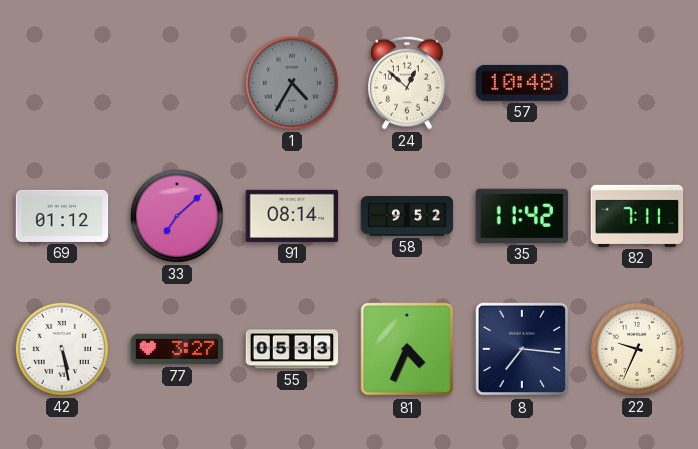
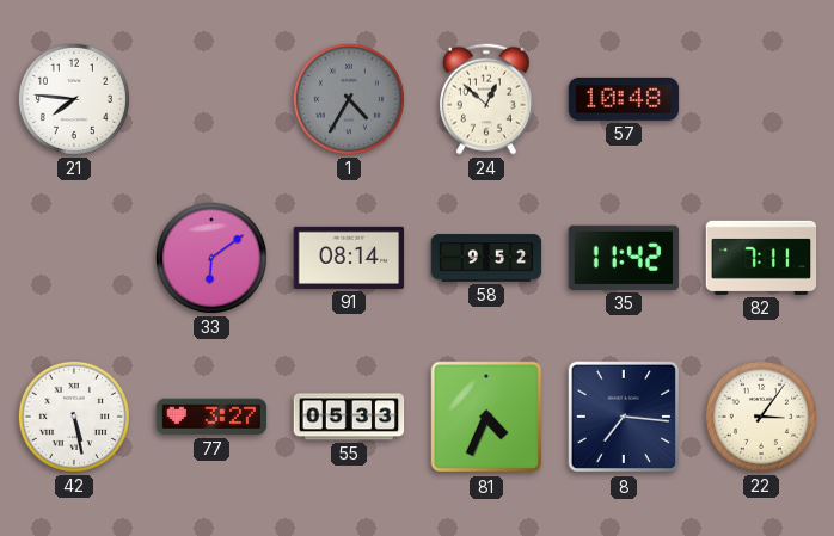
21: none -> 7:46
69: 01:12 -> none
33: 7:08 -> 6:09
22: 9:34 -> 3:06
